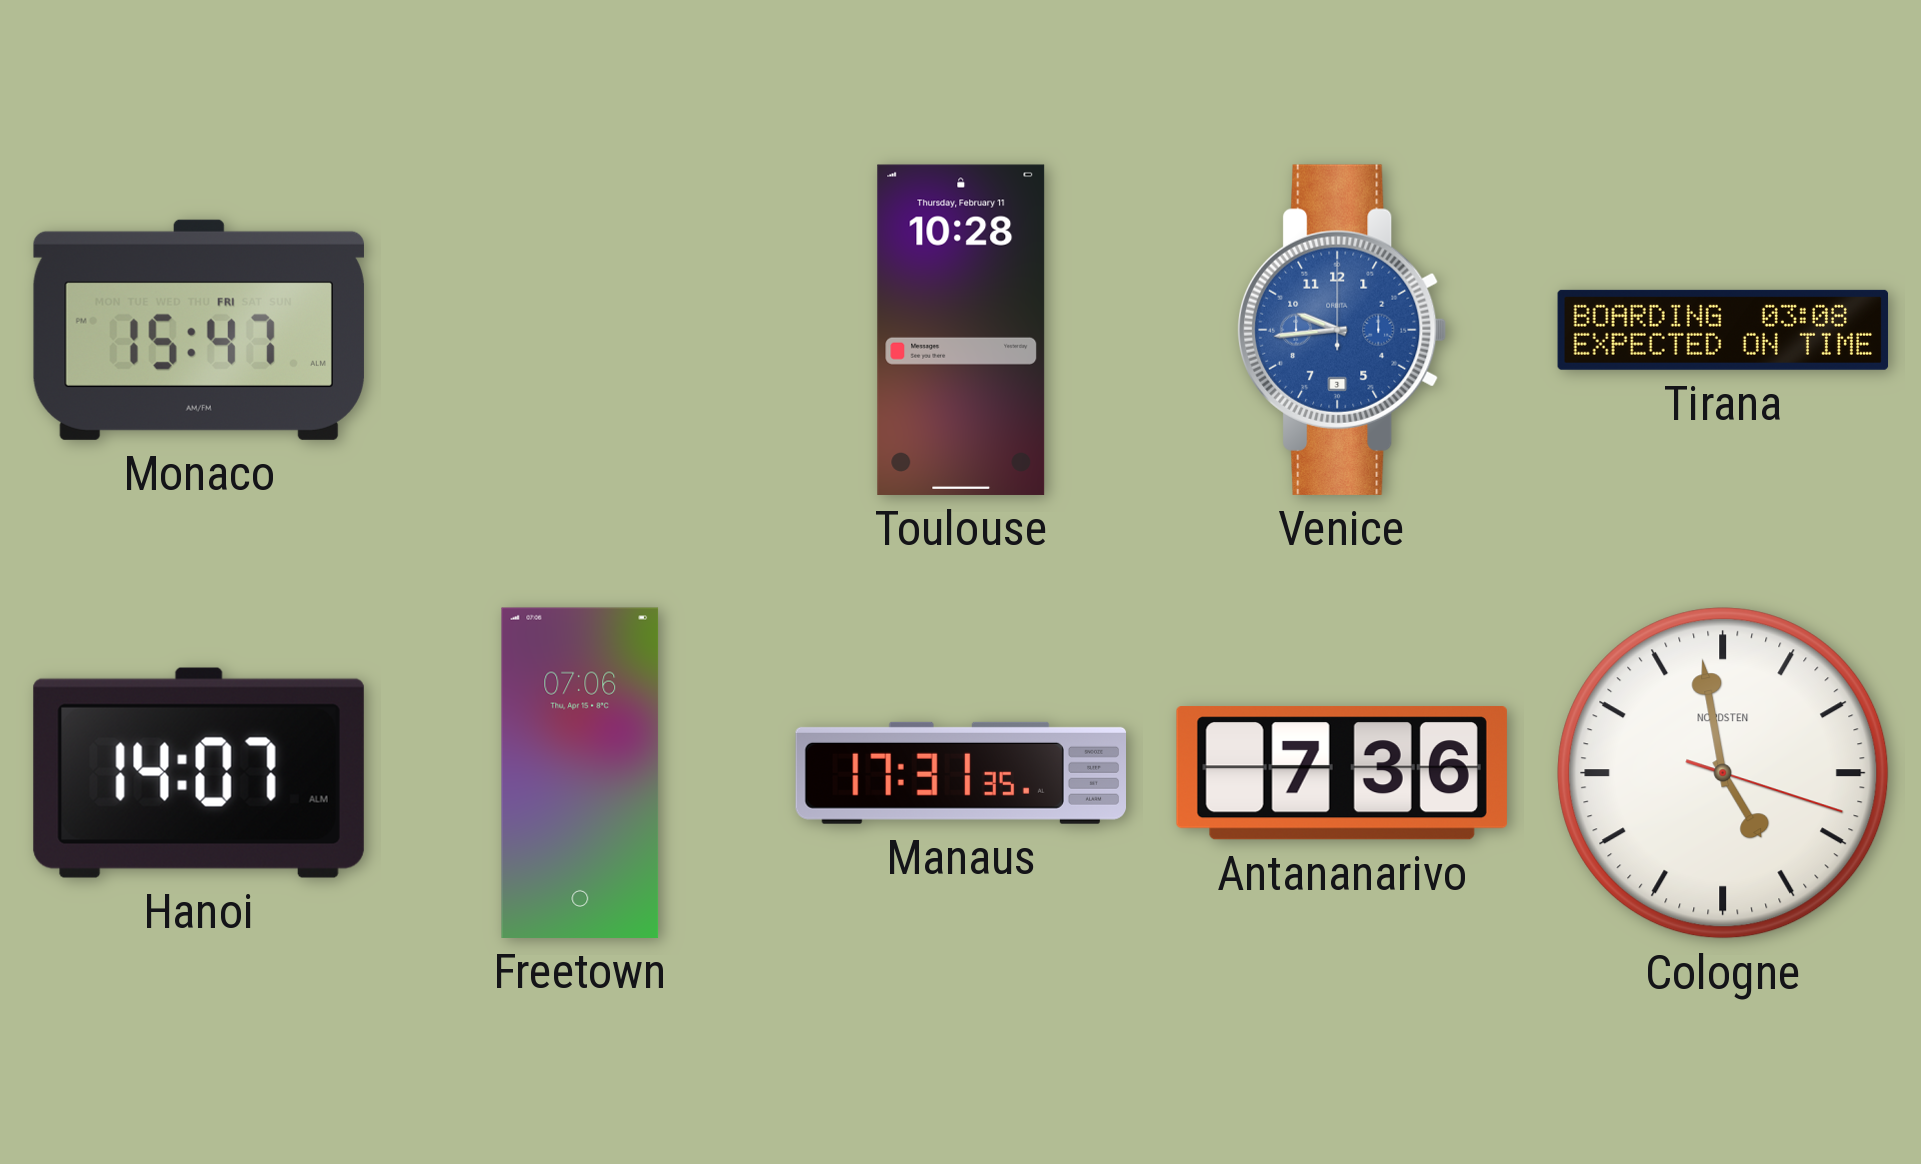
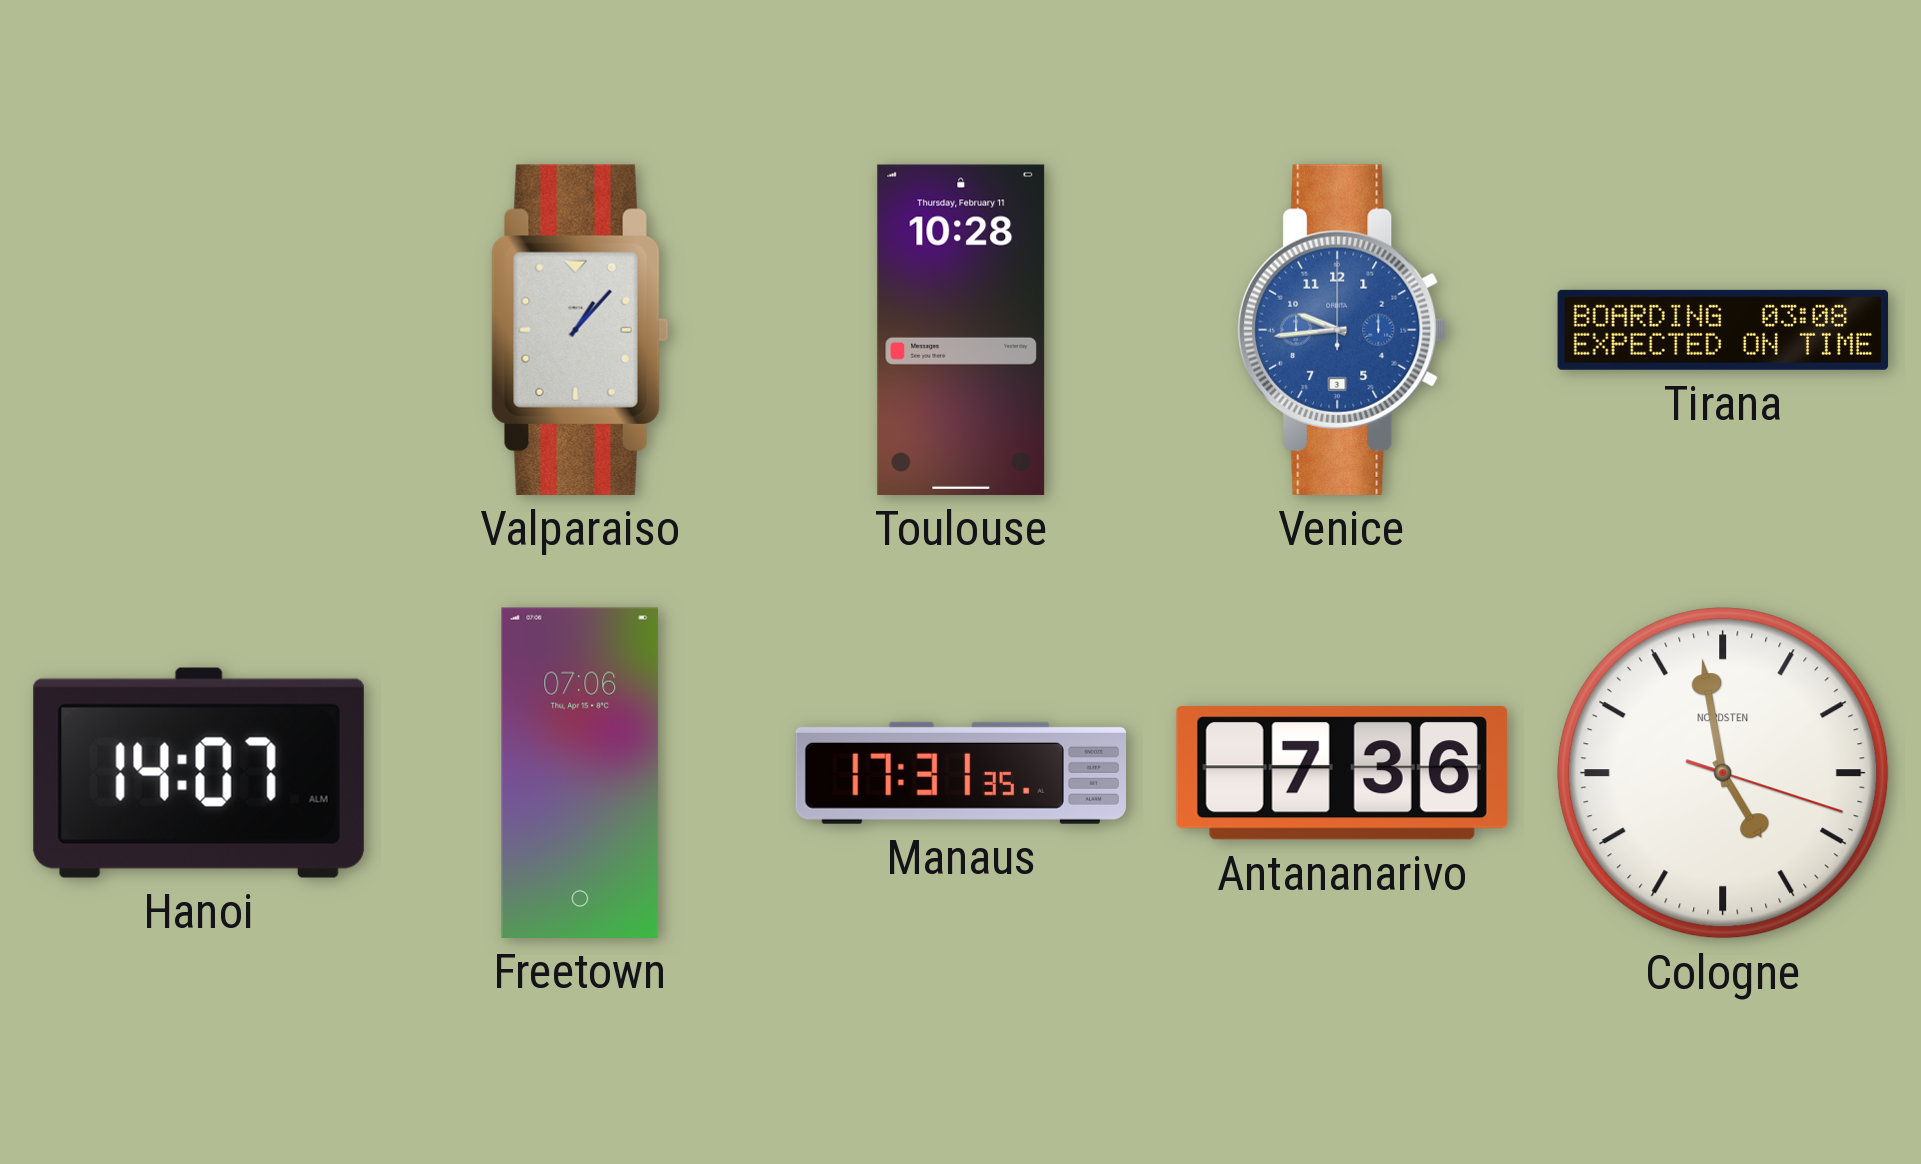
Monaco: 15:47 -> none
Valparaiso: none -> 1:07
